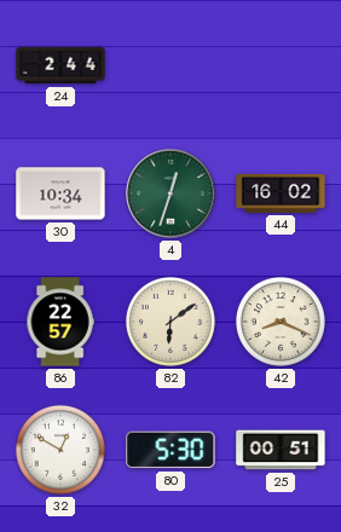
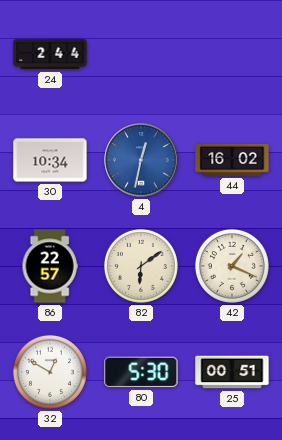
4: 12:33 -> 12:32
4 dial: green -> blue
42: 8:19 -> 1:19
